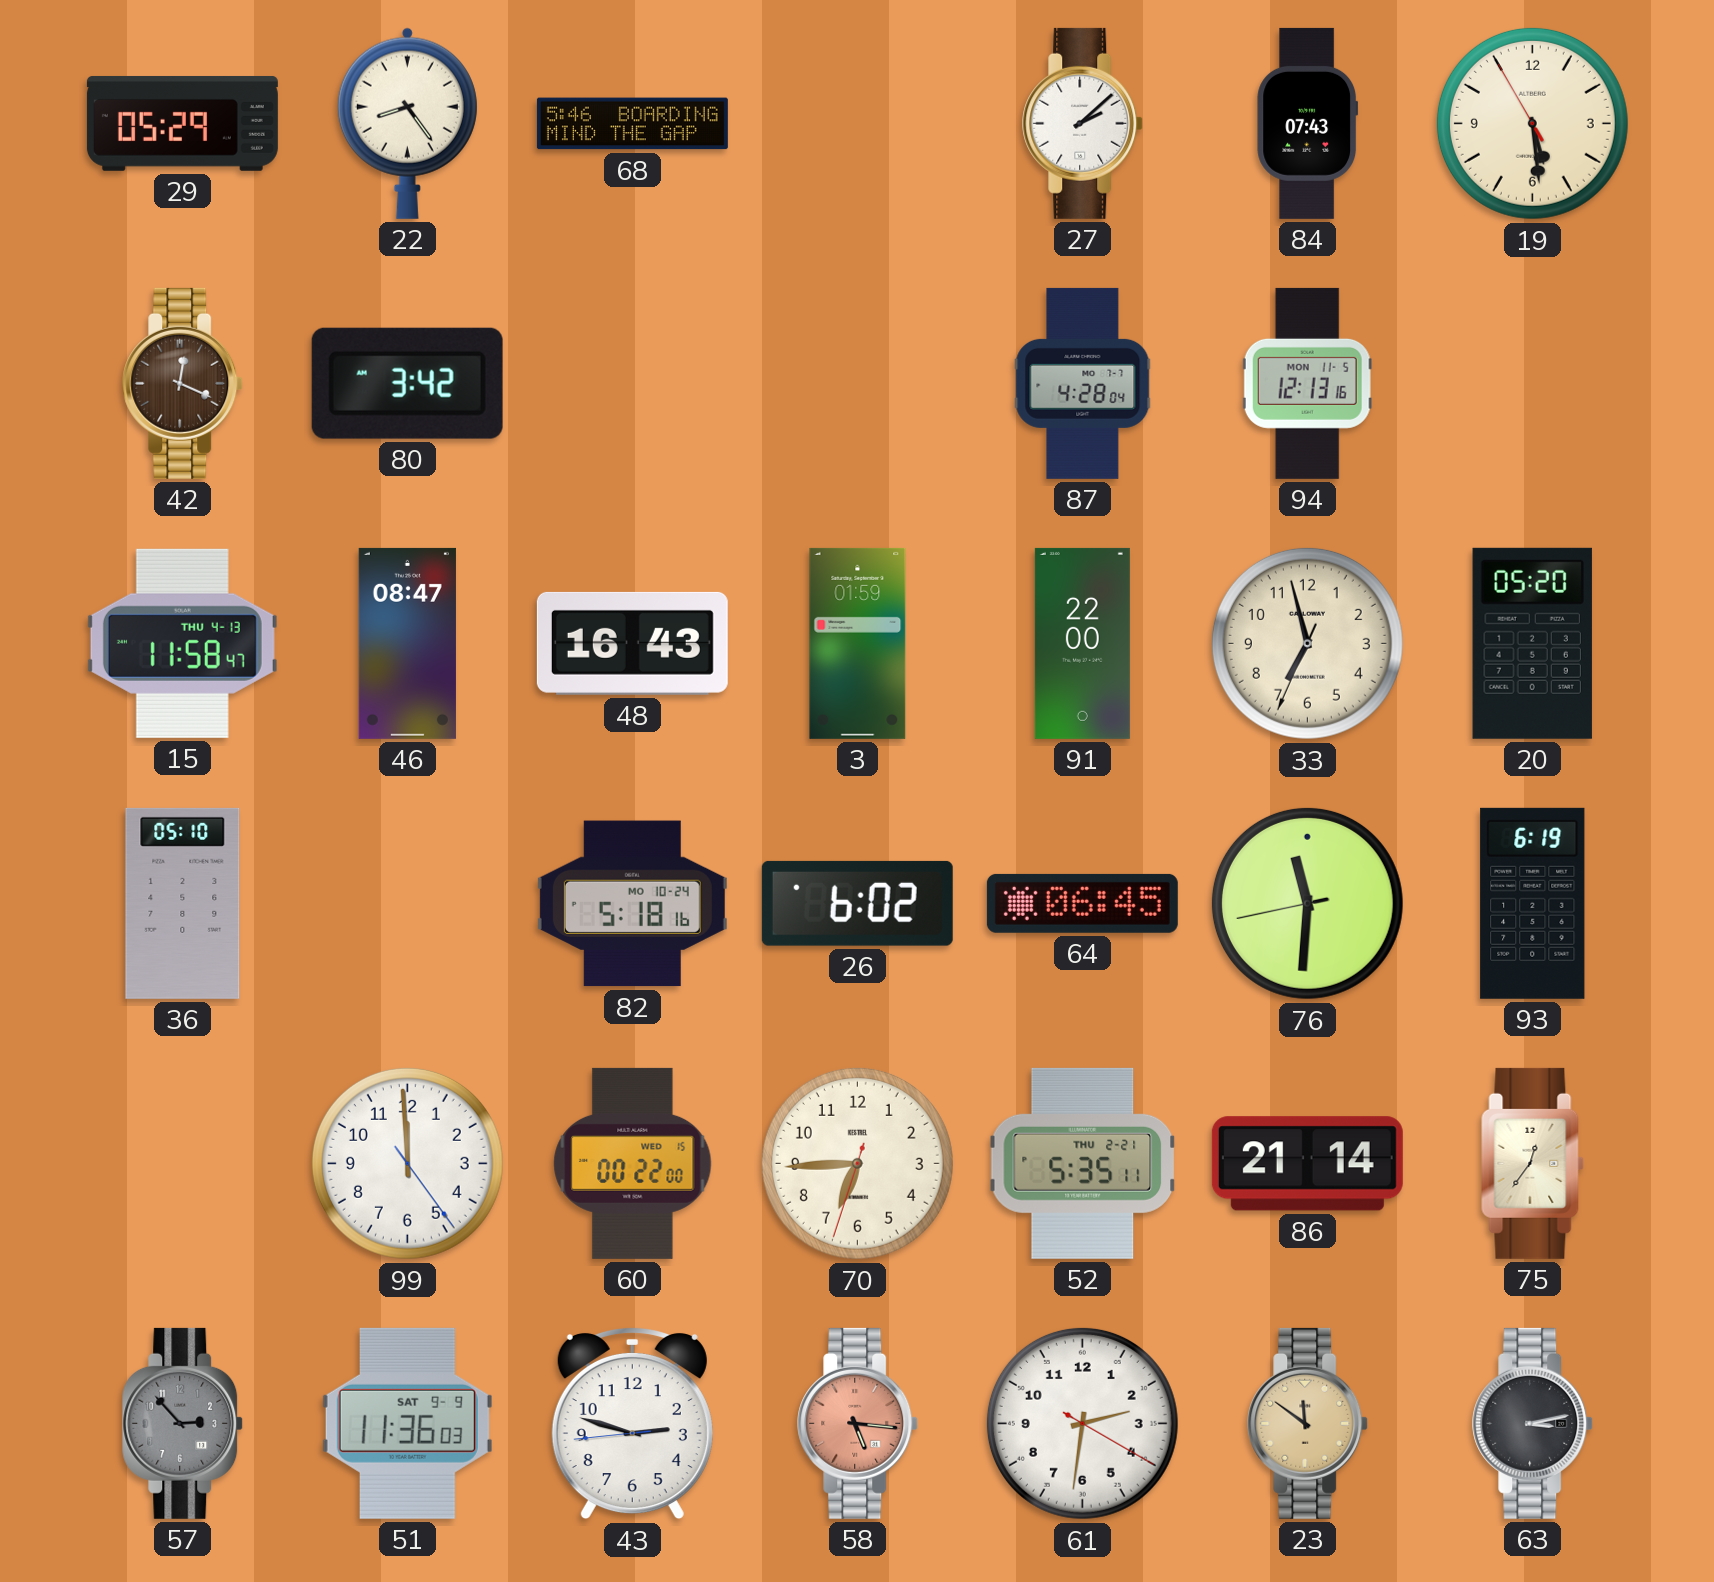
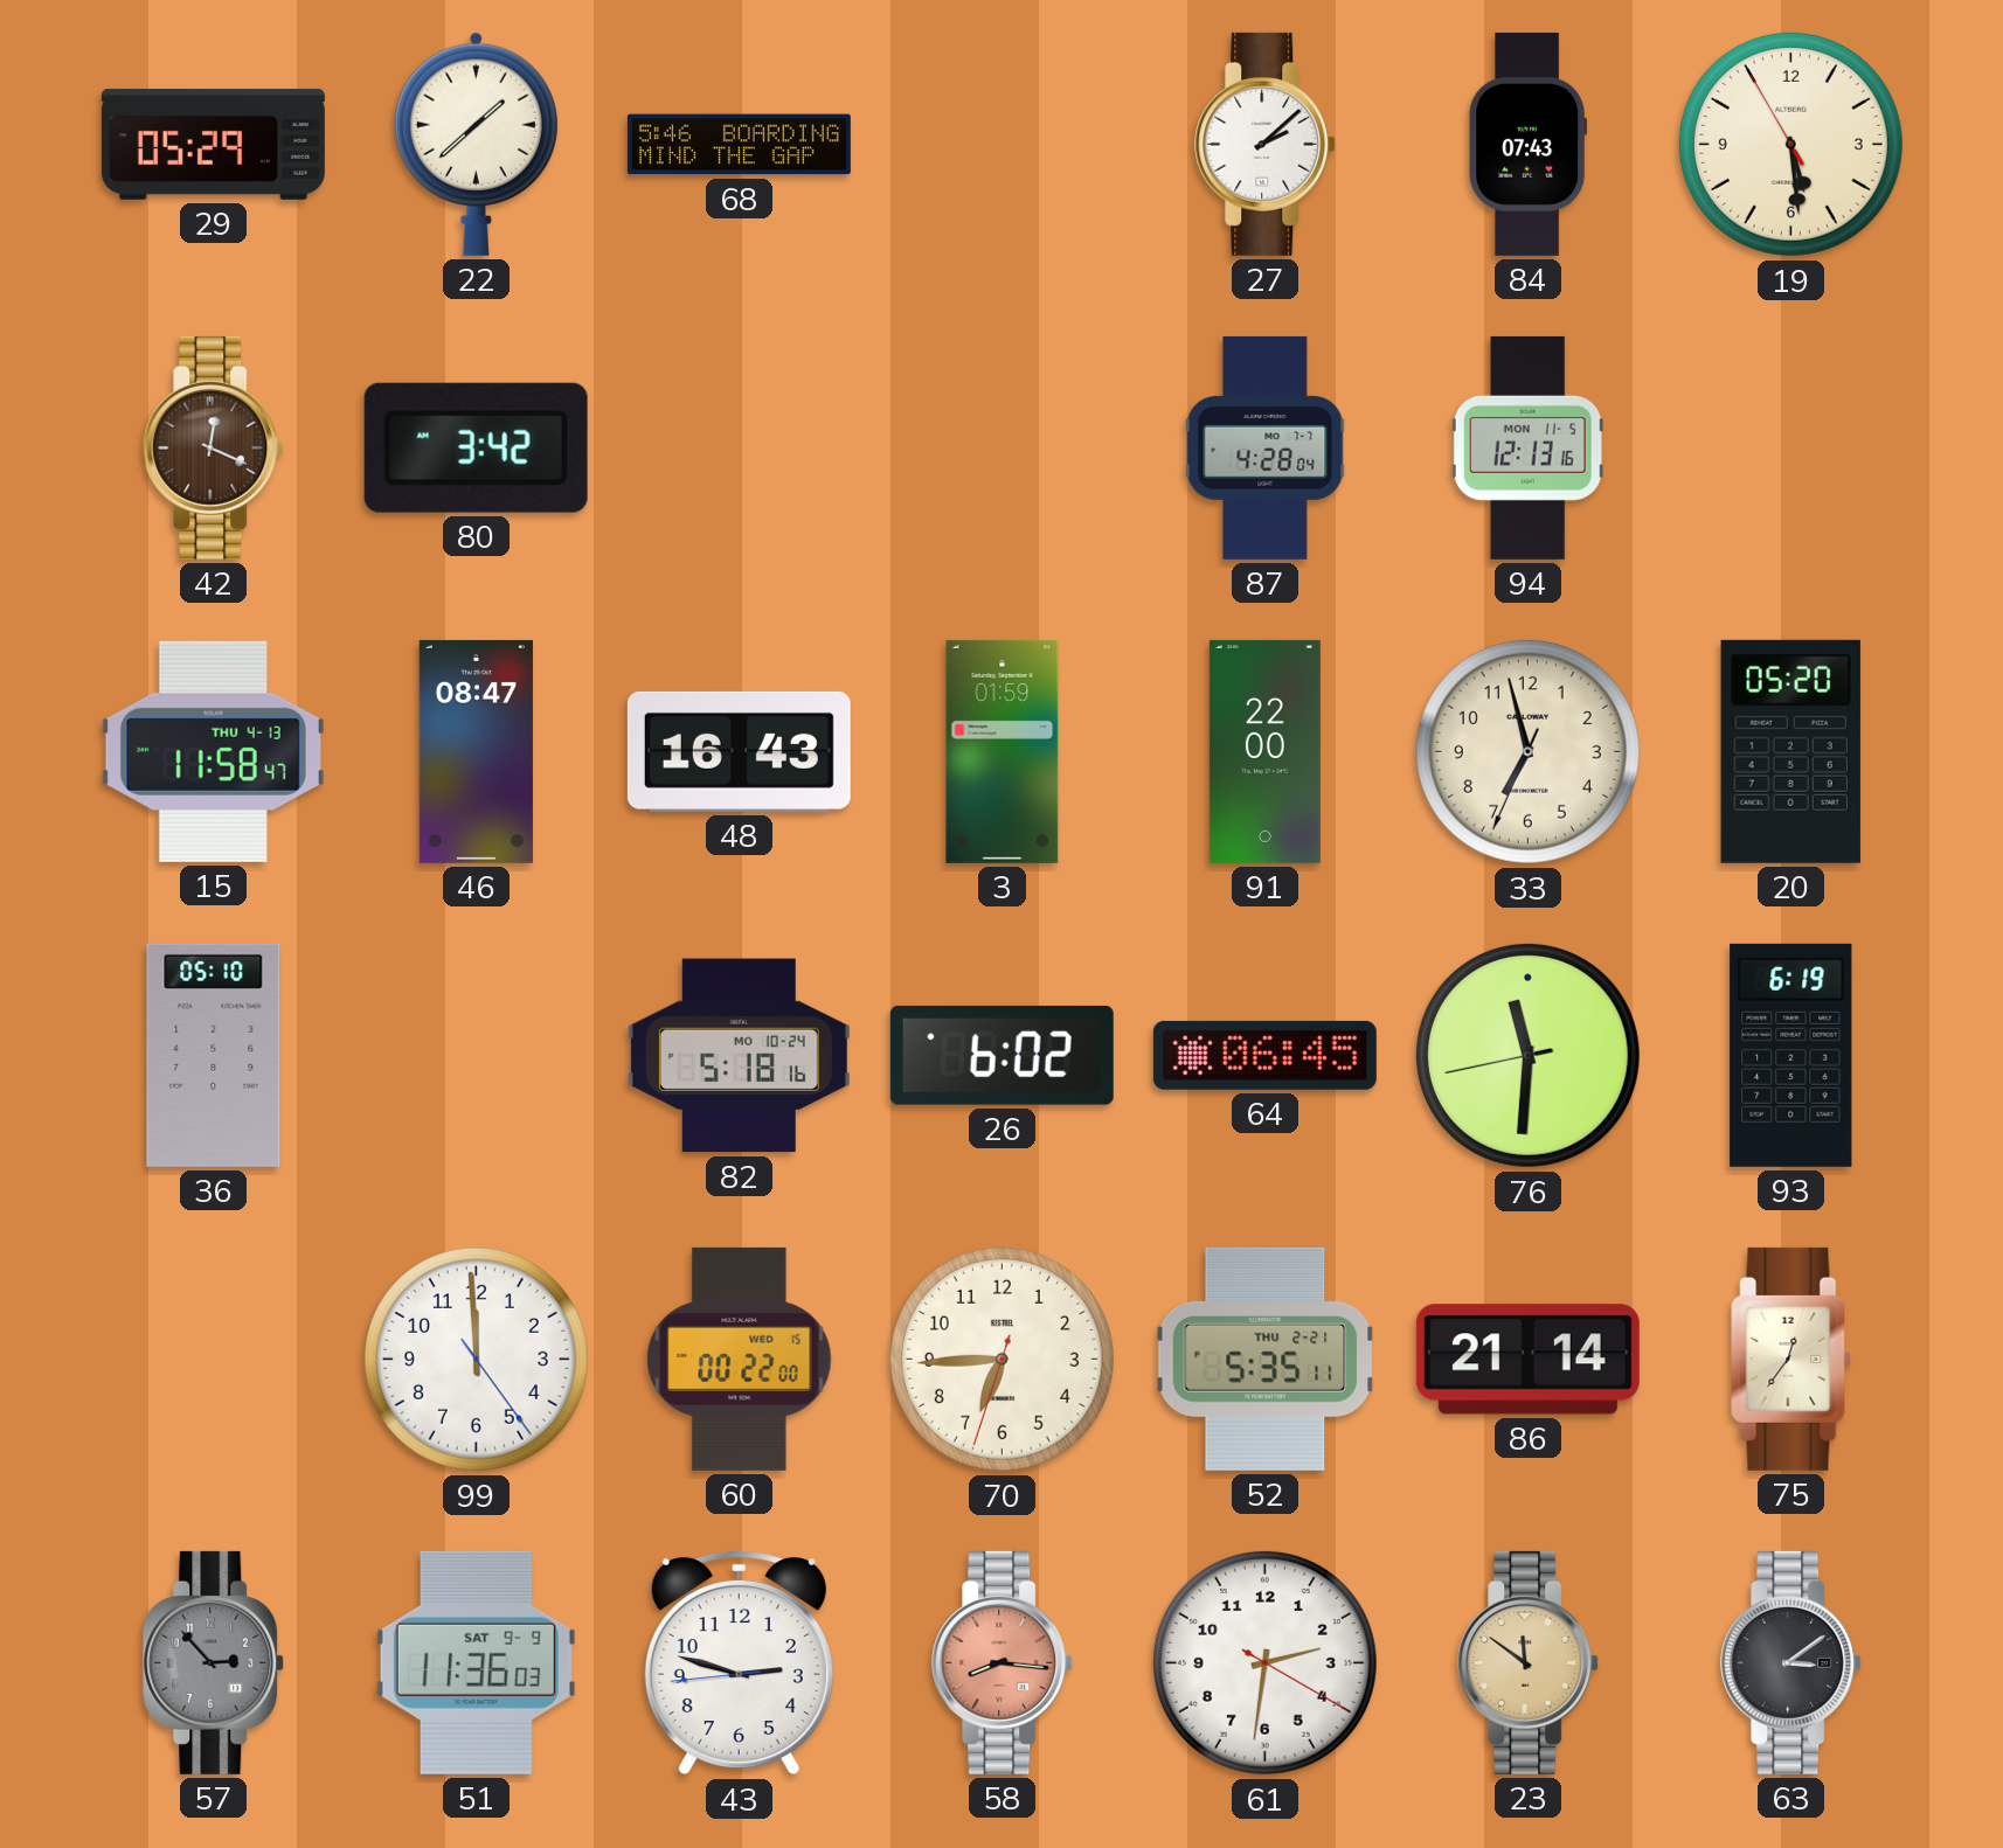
22: 8:24 -> 1:38
58: 5:16 -> 8:16
63: 3:13 -> 3:09
